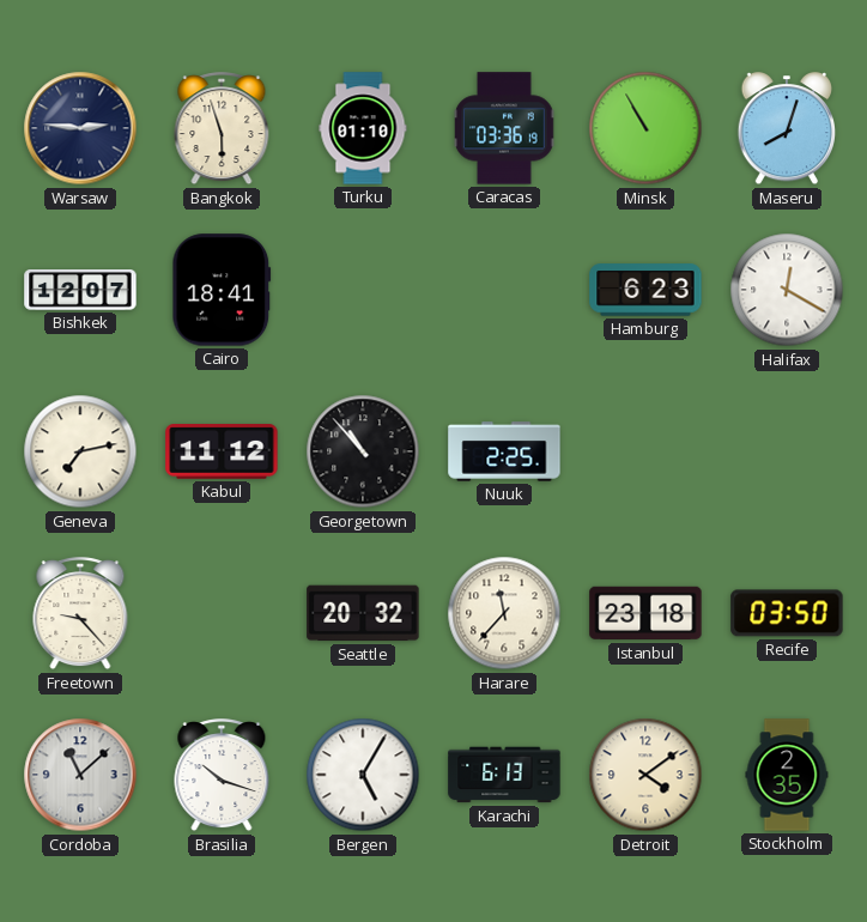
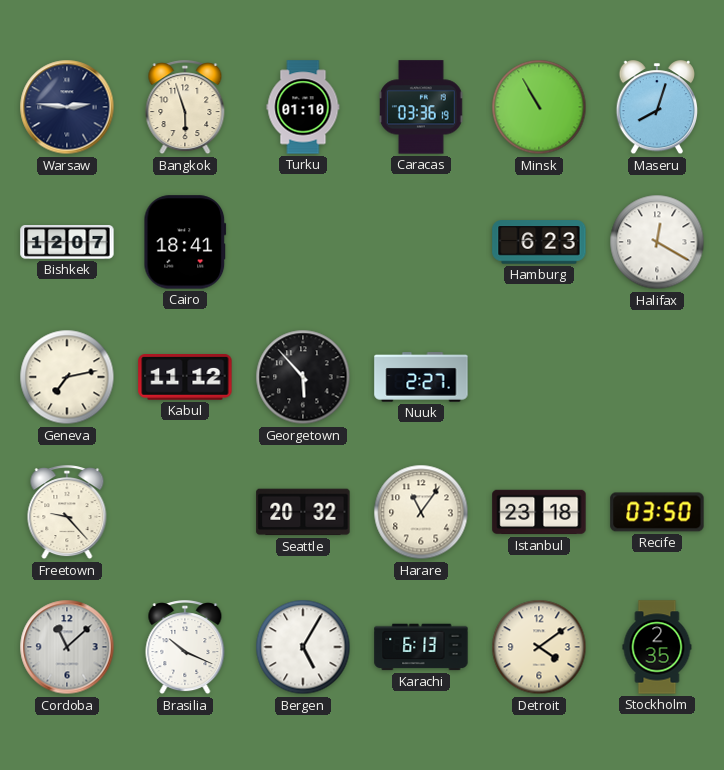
Georgetown: 10:53 -> 5:53
Nuuk: 2:25 -> 2:27
Harare: 11:37 -> 11:06
Brasilia: 10:18 -> 10:19
